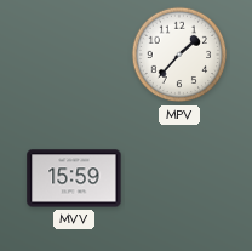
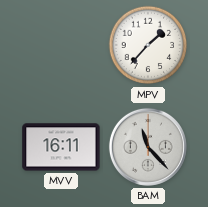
MVV: 15:59 -> 16:11
BAM: none -> 11:23
